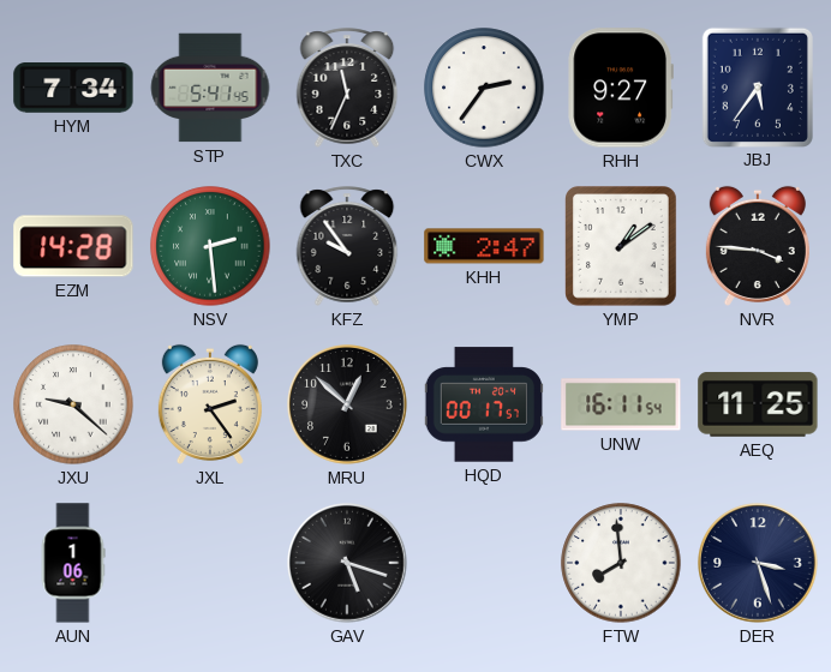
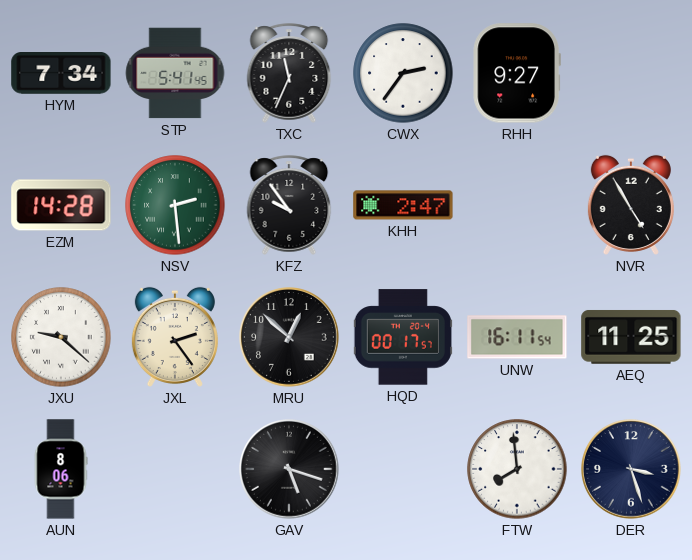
JBJ: 5:36 -> none
YMP: 1:09 -> none
NVR: 3:46 -> 4:55
AUN: 1:06 -> 8:06
